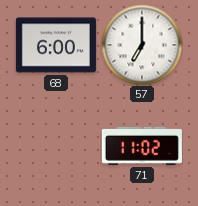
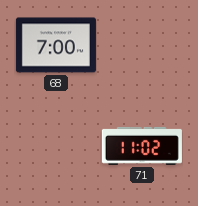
68: 6:00 -> 7:00
57: 7:00 -> none
